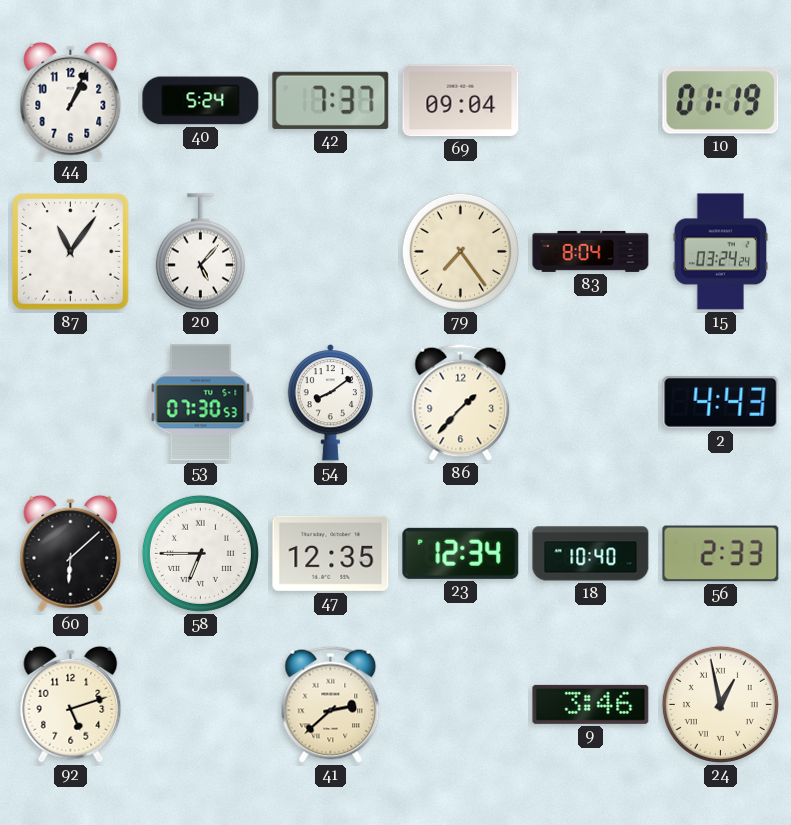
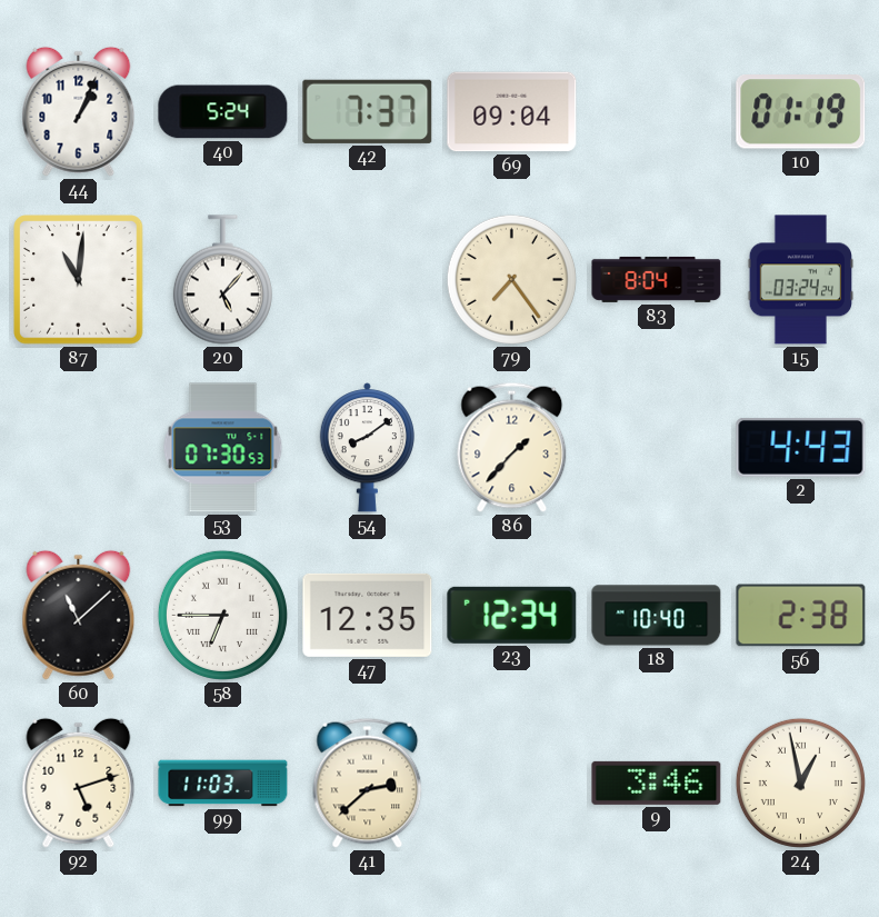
87: 11:06 -> 11:01
60: 6:08 -> 11:08
56: 2:33 -> 2:38
99: none -> 11:03
